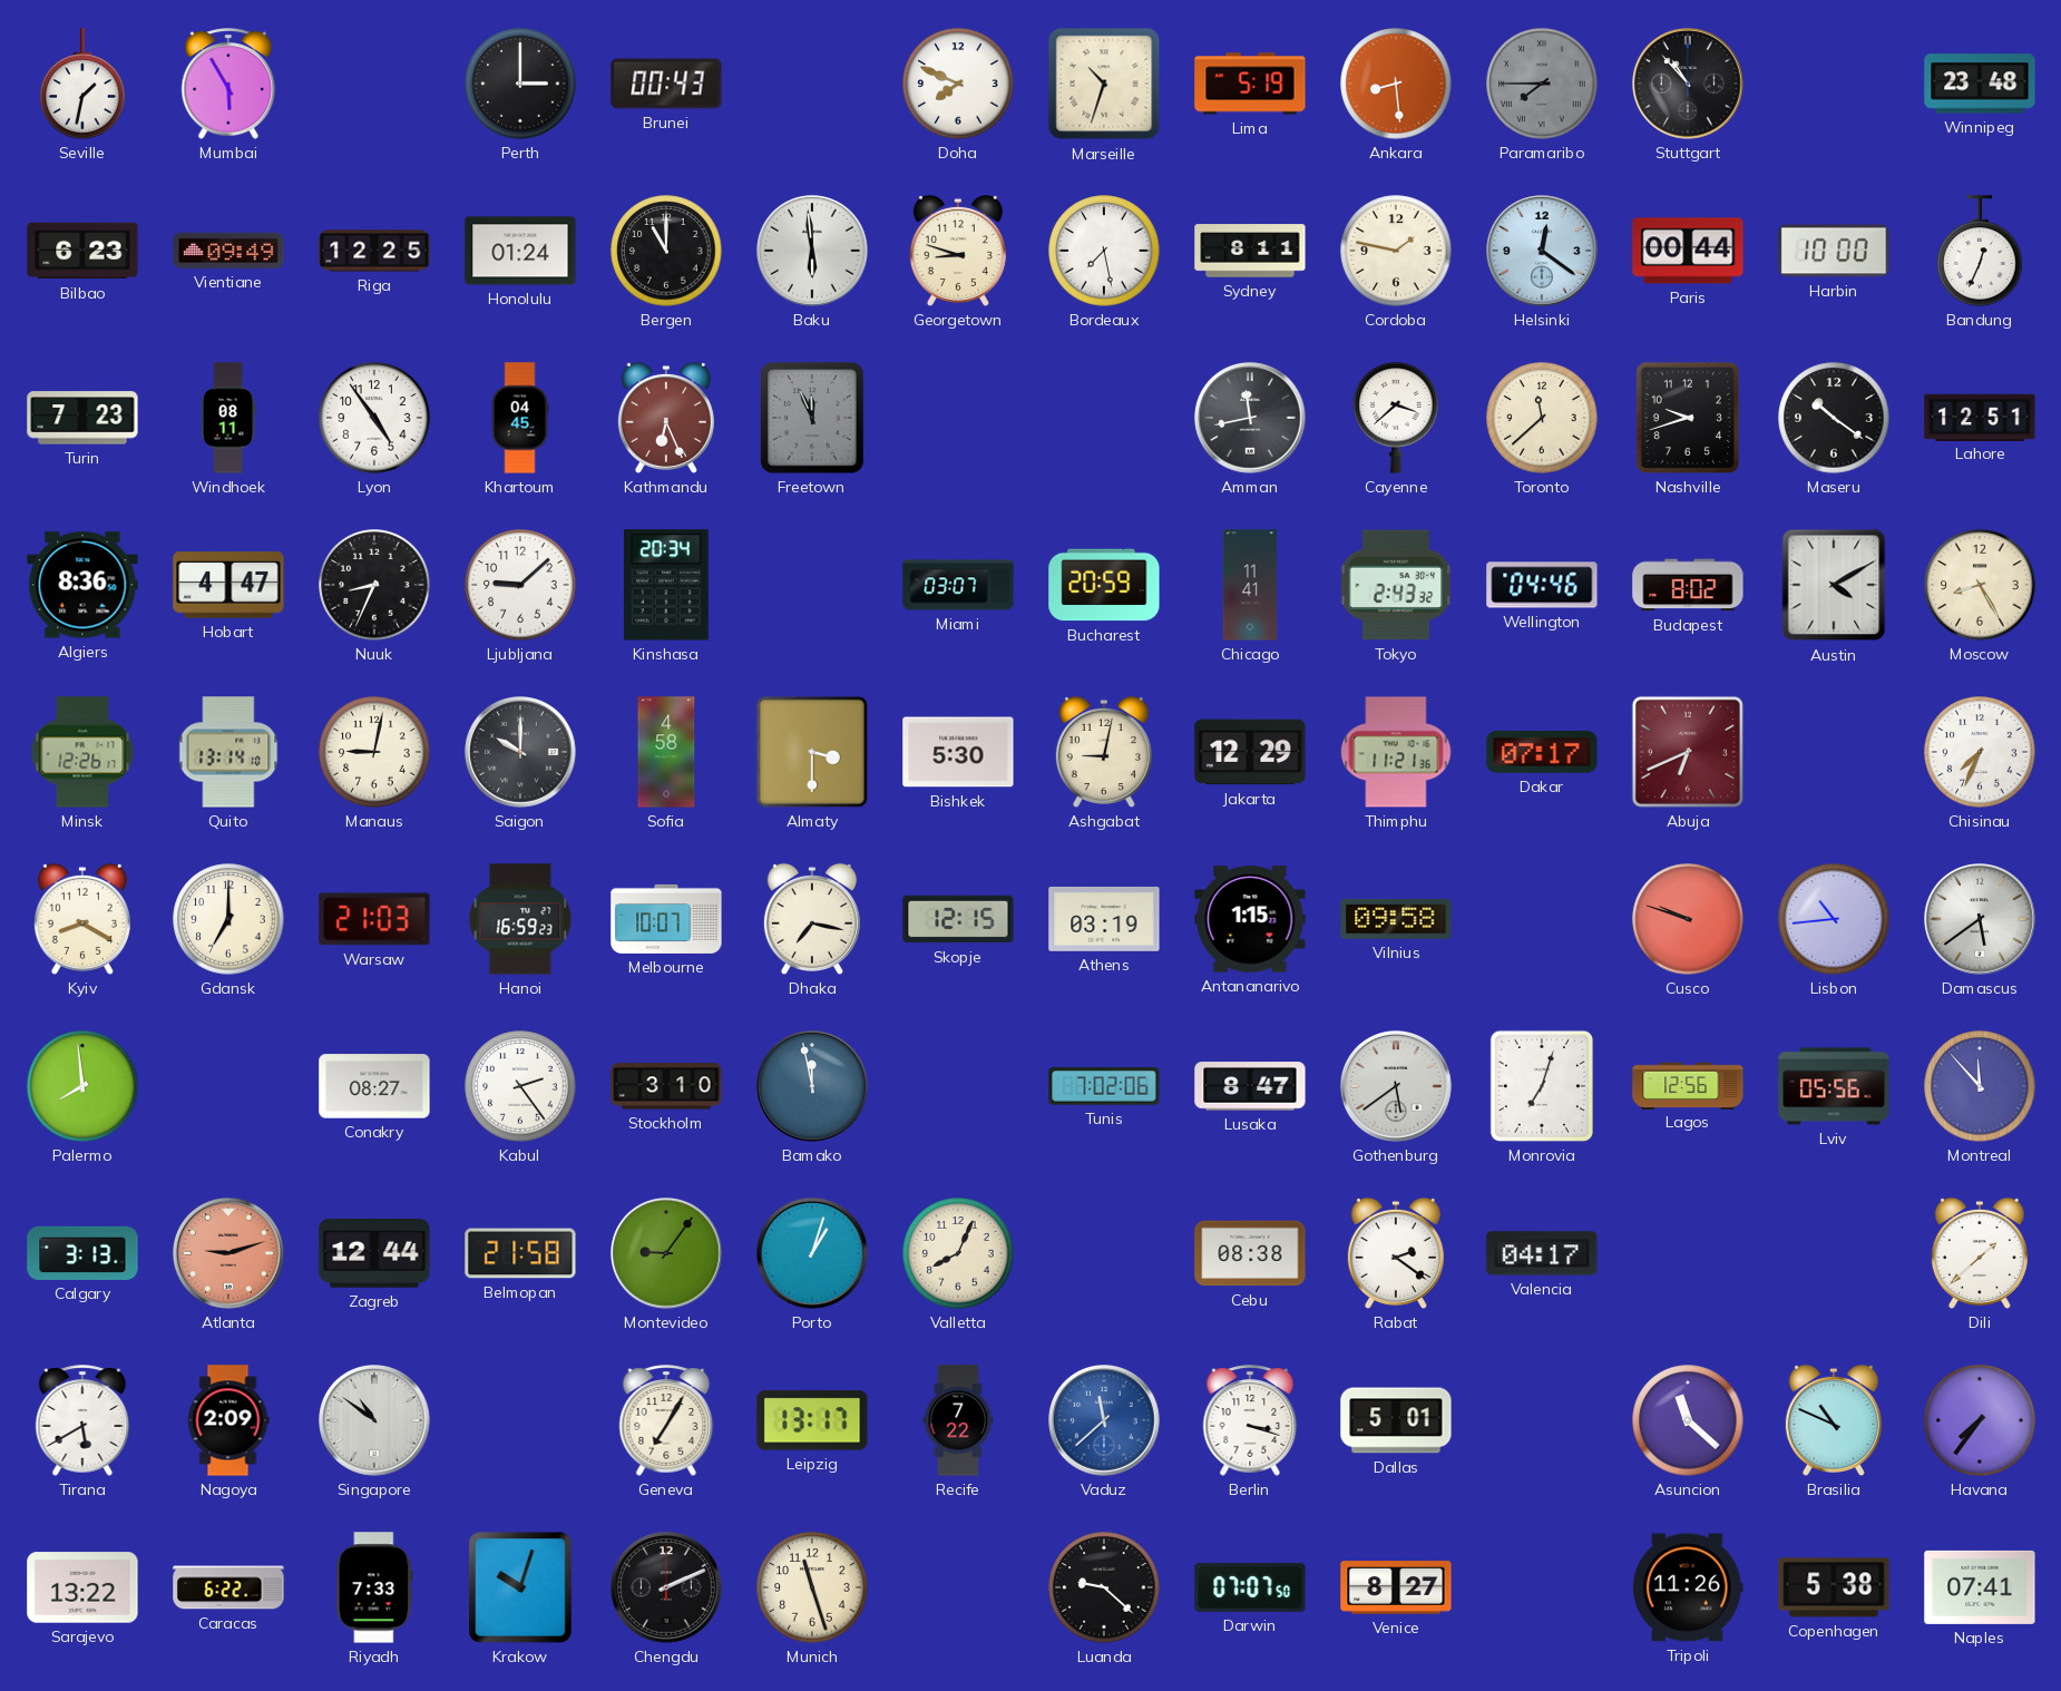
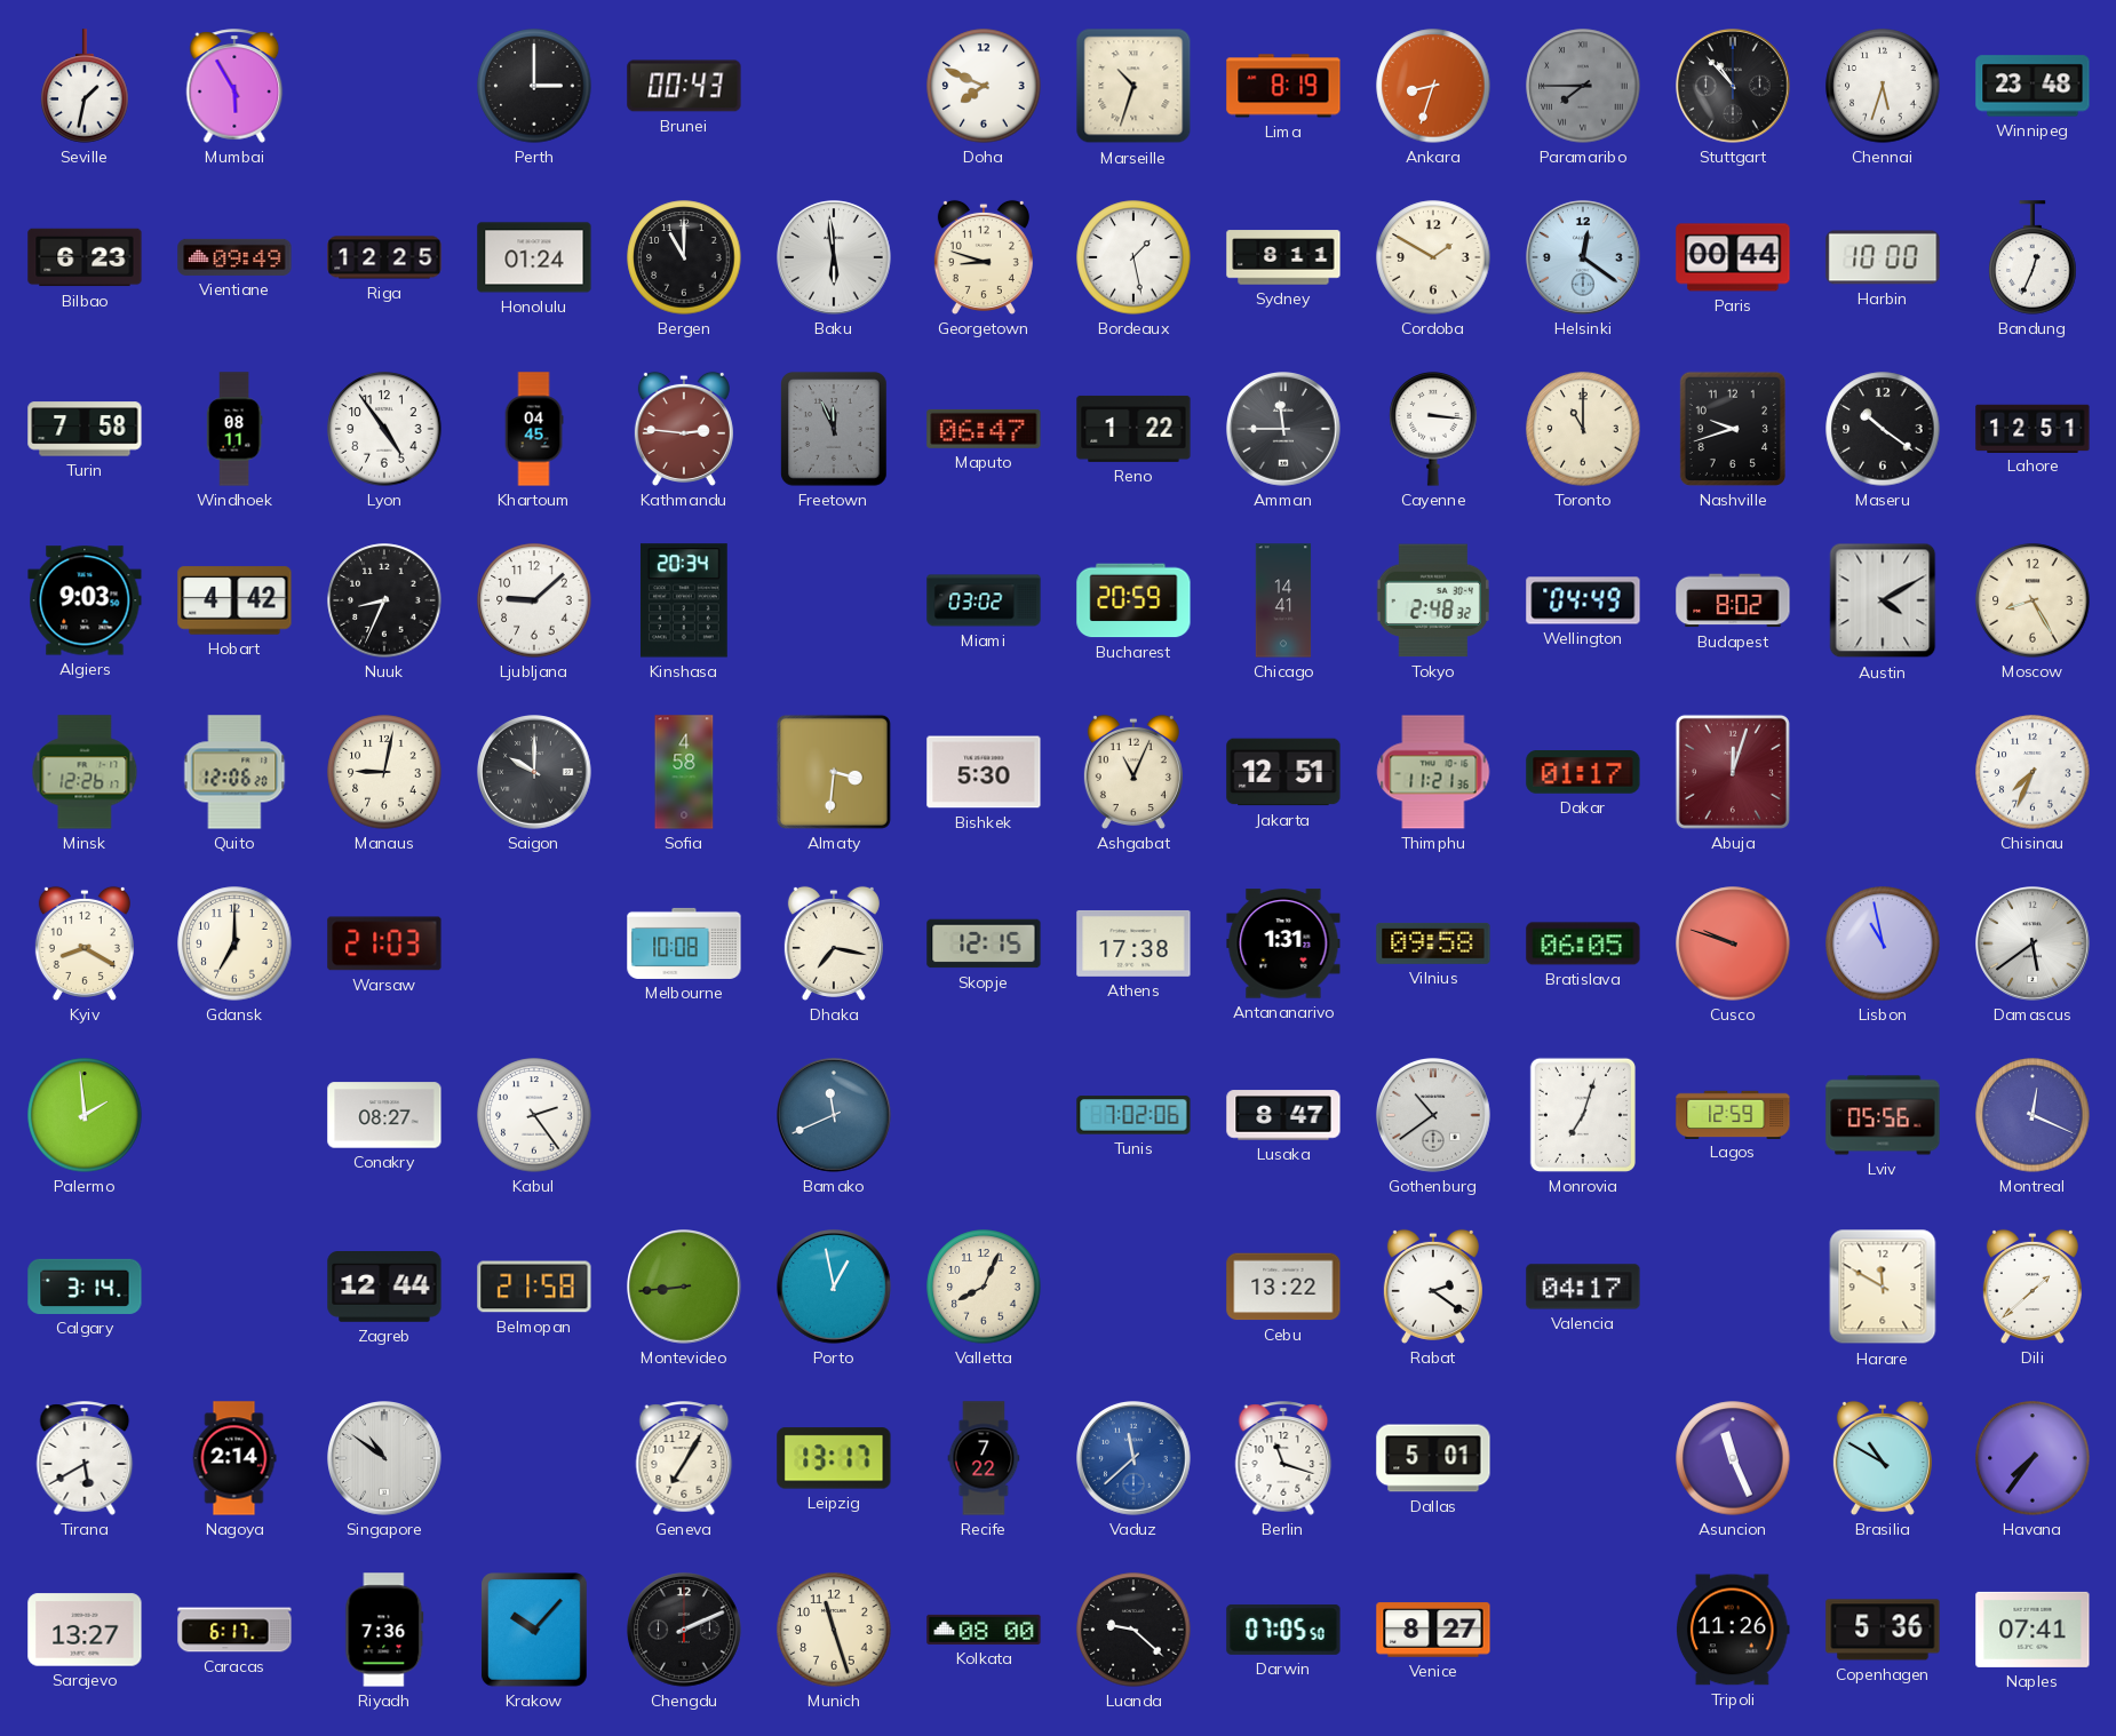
Lima: 5:19 -> 8:19
Ankara: 8:29 -> 8:33
Chennai: none -> 5:33
Bordeaux: 7:28 -> 1:28
Cordoba: 1:47 -> 1:50
Turin: 7:23 -> 7:58
Kathmandu: 6:26 -> 2:46
Maputo: none -> 06:47
Reno: none -> 1:22
Amman: 11:43 -> 11:45
Cayenne: 3:38 -> 3:16
Toronto: 11:38 -> 11:00
Algiers: 8:36 -> 9:03
Hobart: 4:47 -> 4:42
Miami: 03:07 -> 03:02
Chicago: 11:41 -> 14:41
Tokyo: 2:43 -> 2:48
Wellington: 04:46 -> 04:49
Quito: 13:14 -> 12:06
Almaty: 3:30 -> 3:31
Ashgabat: 9:02 -> 11:04
Jakarta: 12:29 -> 12:51
Dakar: 07:17 -> 01:17
Abuja: 6:41 -> 12:03
Hanoi: 16:59 -> none
Melbourne: 10:07 -> 10:08
Athens: 03:19 -> 17:38
Antananarivo: 1:15 -> 1:31
Bratislava: none -> 06:05
Lisbon: 10:44 -> 10:58
Palermo: 7:59 -> 1:59
Stockholm: 3:10 -> none
Bamako: 11:58 -> 11:41
Gothenburg: 5:39 -> 10:39
Lagos: 12:56 -> 12:59
Montreal: 11:53 -> 12:19
Calgary: 3:13 -> 3:14
Atlanta: 9:12 -> none
Montevideo: 9:06 -> 8:44
Porto: 1:03 -> 12:58
Cebu: 08:38 -> 13:22
Harare: none -> 11:50
Nagoya: 2:09 -> 2:14
Berlin: 3:18 -> 11:18
Asuncion: 11:22 -> 11:26
Brasilia: 10:49 -> 10:50
Sarajevo: 13:22 -> 13:27
Caracas: 6:22 -> 6:17
Riyadh: 7:33 -> 7:36
Krakow: 10:03 -> 10:07
Kolkata: none -> 08:00
Darwin: 07:07 -> 07:05
Copenhagen: 5:38 -> 5:36
